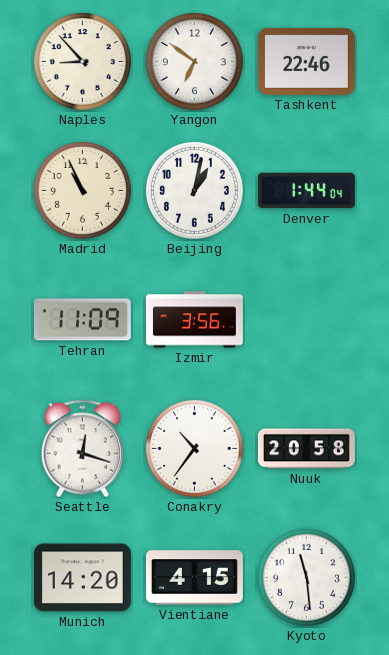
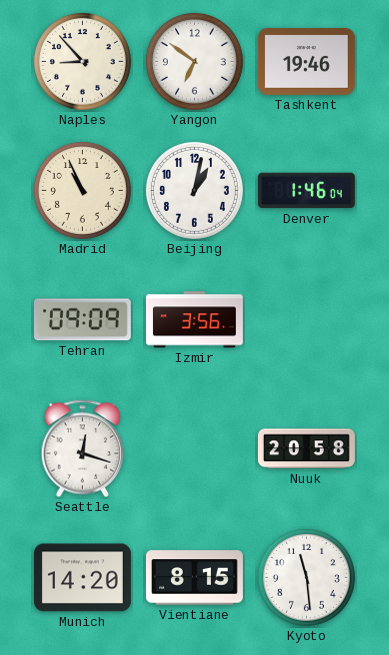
Tashkent: 22:46 -> 19:46
Denver: 1:44 -> 1:46
Tehran: 11:09 -> 09:09
Conakry: 10:36 -> none
Vientiane: 4:15 -> 8:15
